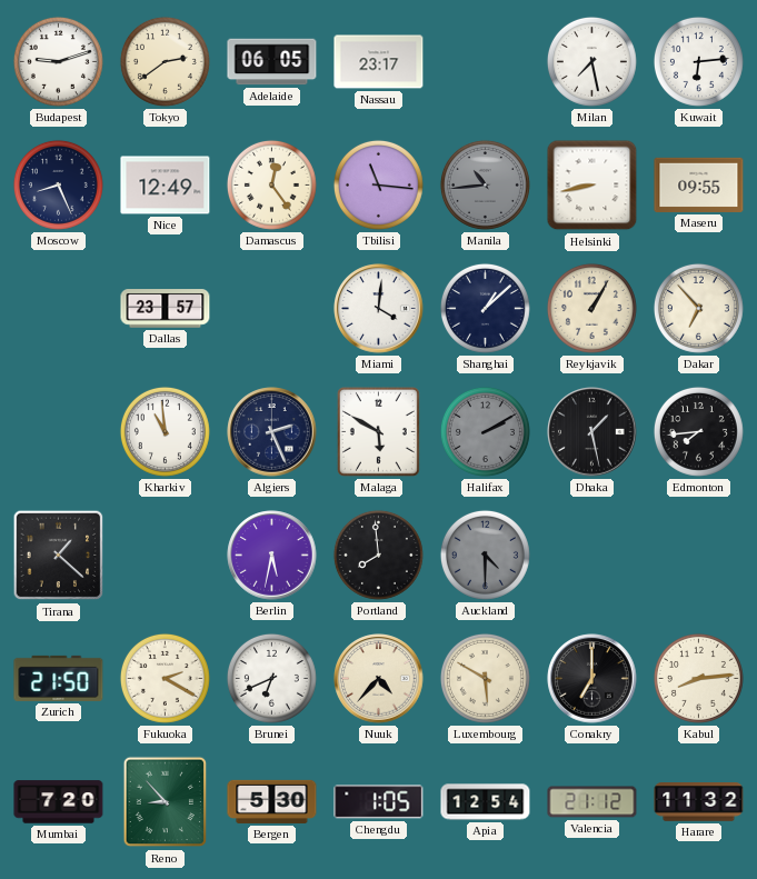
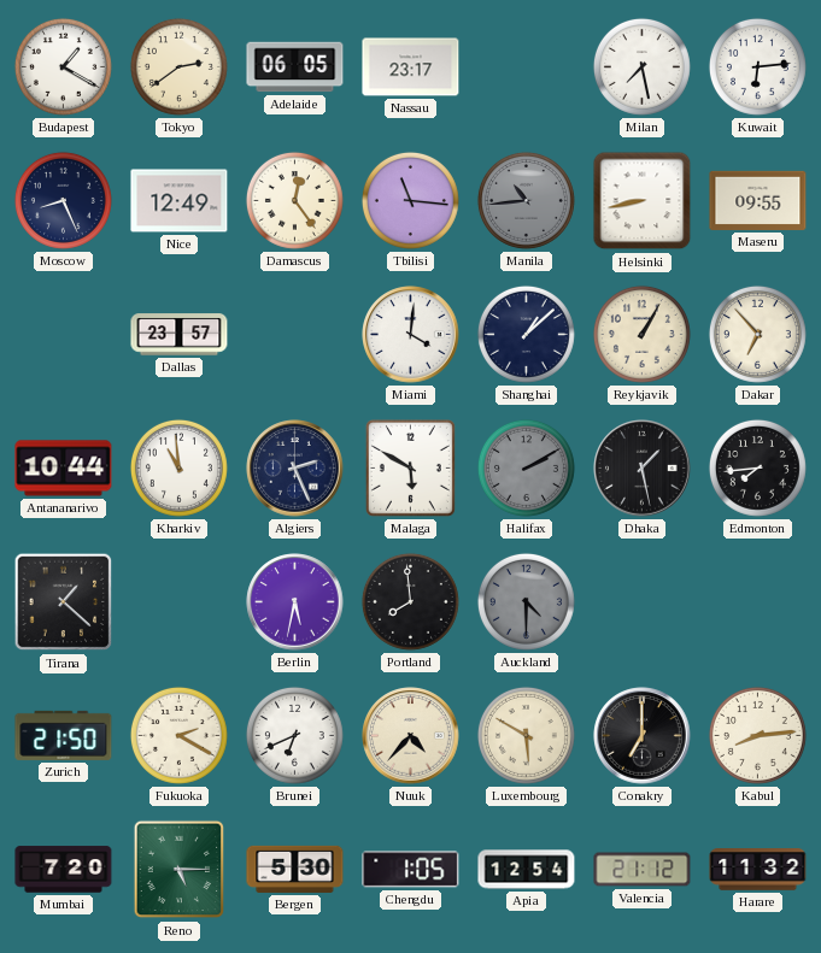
Budapest: 9:12 -> 1:20
Antananarivo: none -> 10:44
Reno: 8:53 -> 5:15
